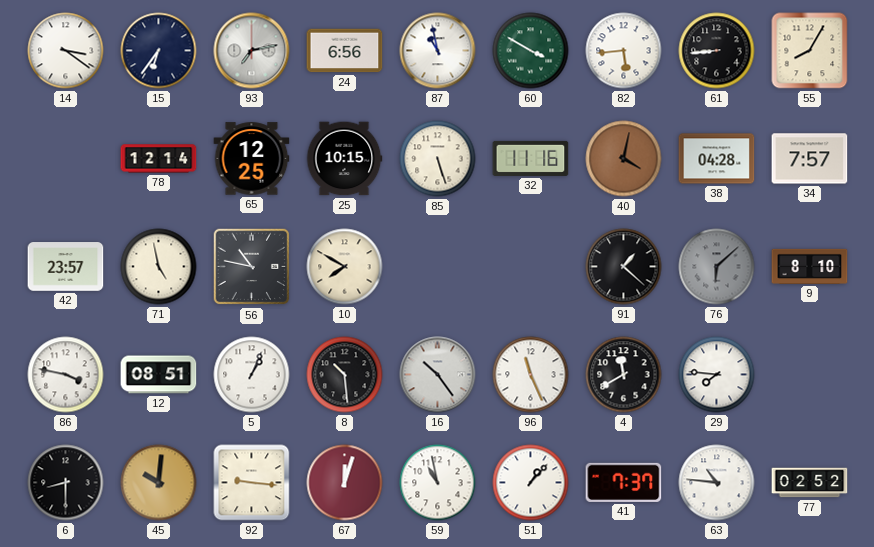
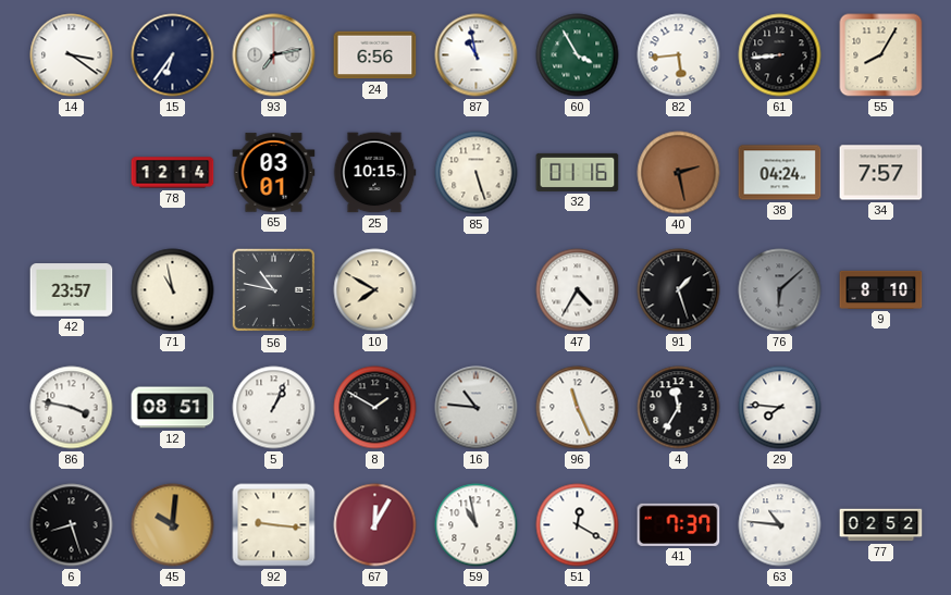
60: 3:50 -> 3:55
65: 12:25 -> 03:01
32: 11:16 -> 01:16
40: 4:02 -> 2:28
38: 04:28 -> 04:24
71: 4:58 -> 10:58
47: none -> 4:35
91: 1:22 -> 1:27
8: 10:29 -> 1:50
16: 10:24 -> 10:46
4: 11:40 -> 11:35
6: 8:30 -> 8:27
67: 12:03 -> 12:05
51: 1:07 -> 12:20
